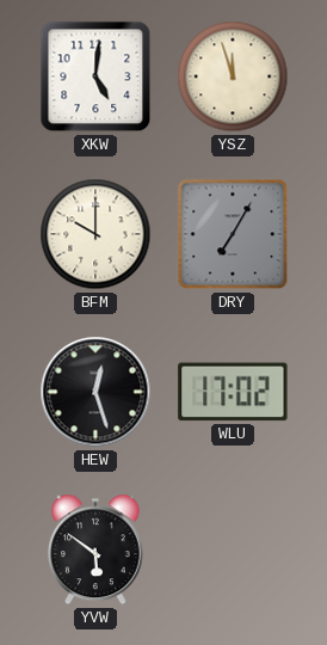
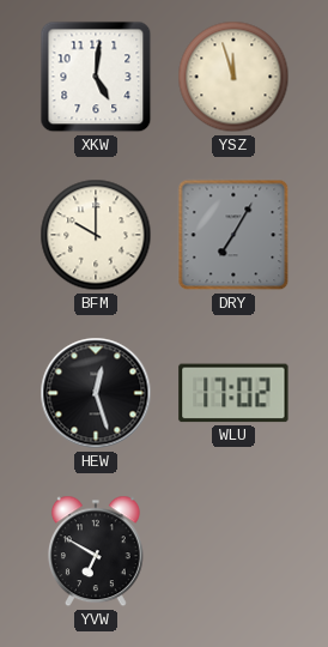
YVW: 5:51 -> 6:50
